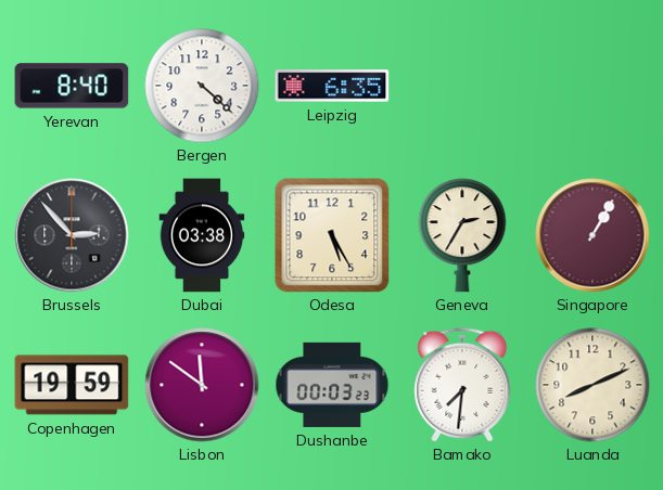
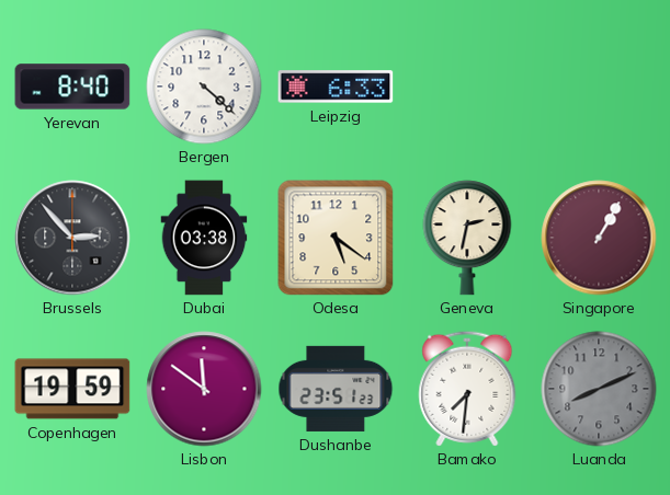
Leipzig: 6:35 -> 6:33
Odesa: 5:25 -> 5:21
Geneva: 2:35 -> 2:32
Dushanbe: 00:03 -> 23:51
Luanda dial: cream -> grey
